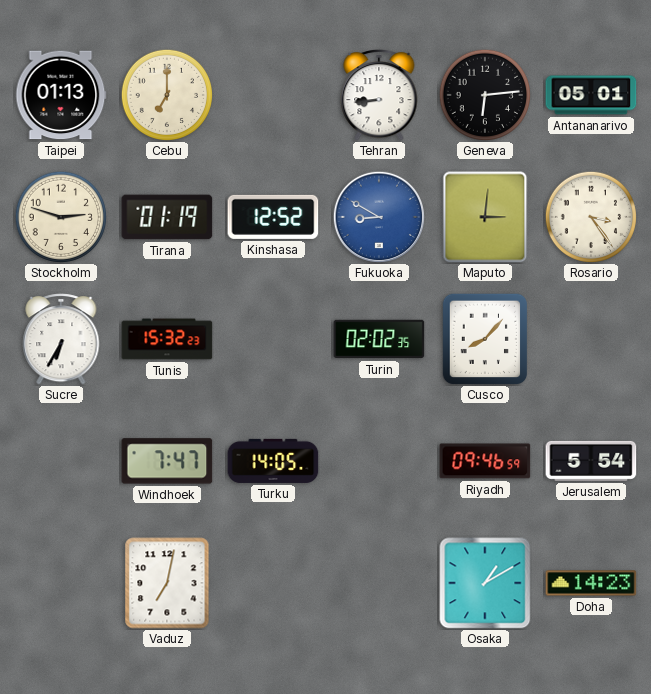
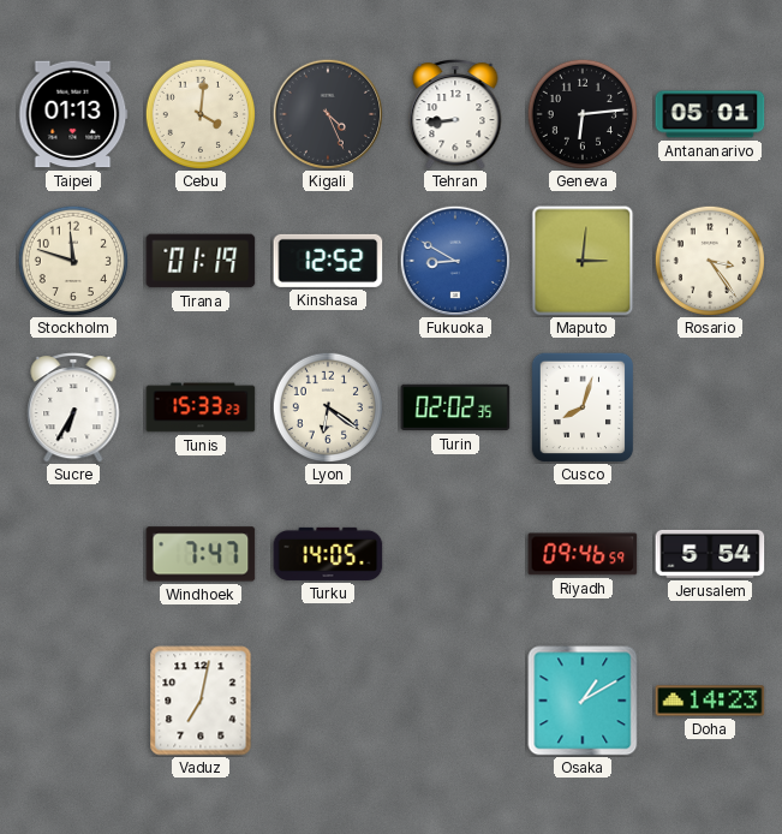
Cebu: 7:00 -> 4:01
Kigali: none -> 4:26
Stockholm: 2:48 -> 11:48
Tunis: 15:32 -> 15:33
Lyon: none -> 6:21
Cusco: 8:07 -> 8:03
